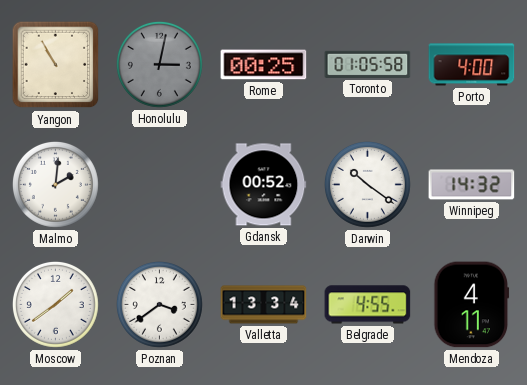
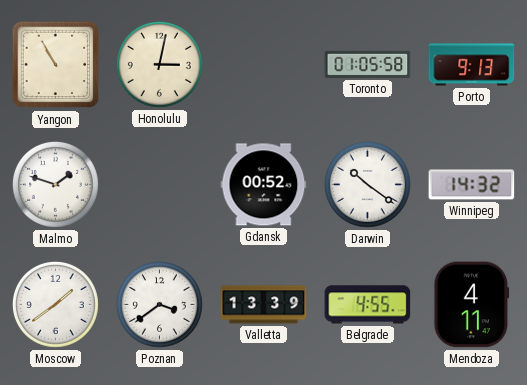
Honolulu dial: grey -> cream
Rome: 00:25 -> none
Porto: 4:00 -> 9:13
Malmo: 2:01 -> 1:48
Valletta: 13:34 -> 13:39
